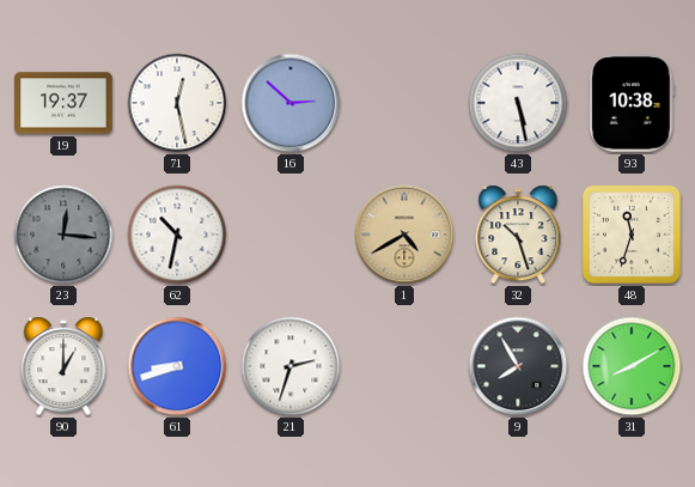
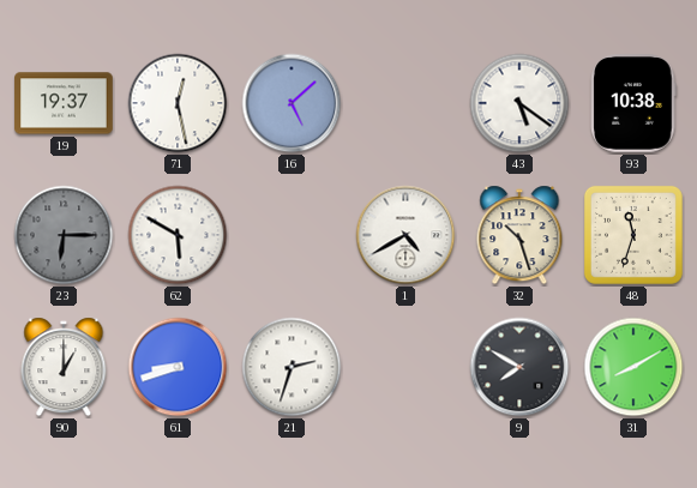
16: 2:52 -> 5:08
43: 5:28 -> 5:21
23: 12:16 -> 6:15
62: 10:32 -> 5:50
1 dial: champagne -> white
9: 7:55 -> 7:50
